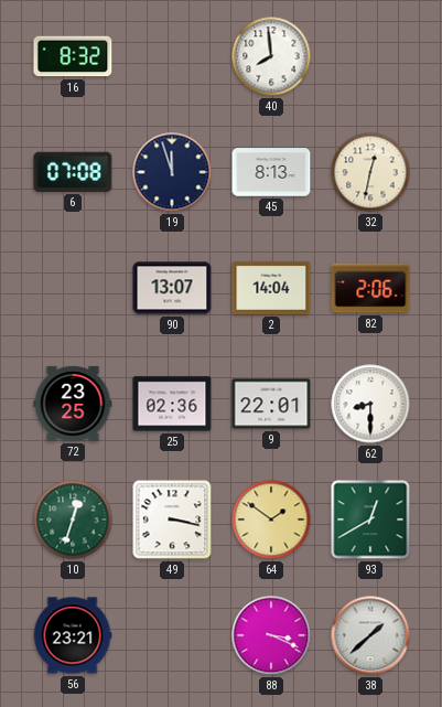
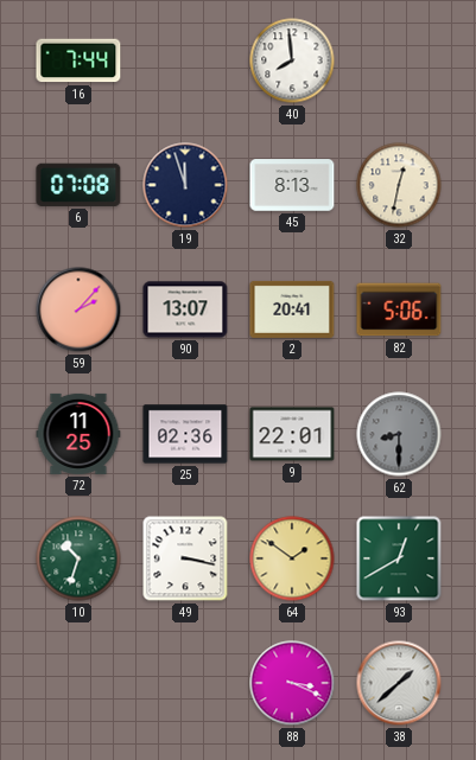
16: 8:32 -> 7:44
59: none -> 2:07
2: 14:04 -> 20:41
82: 2:06 -> 5:06
72: 23:25 -> 11:25
62 dial: white -> grey
10: 12:33 -> 10:33
56: 23:21 -> none
